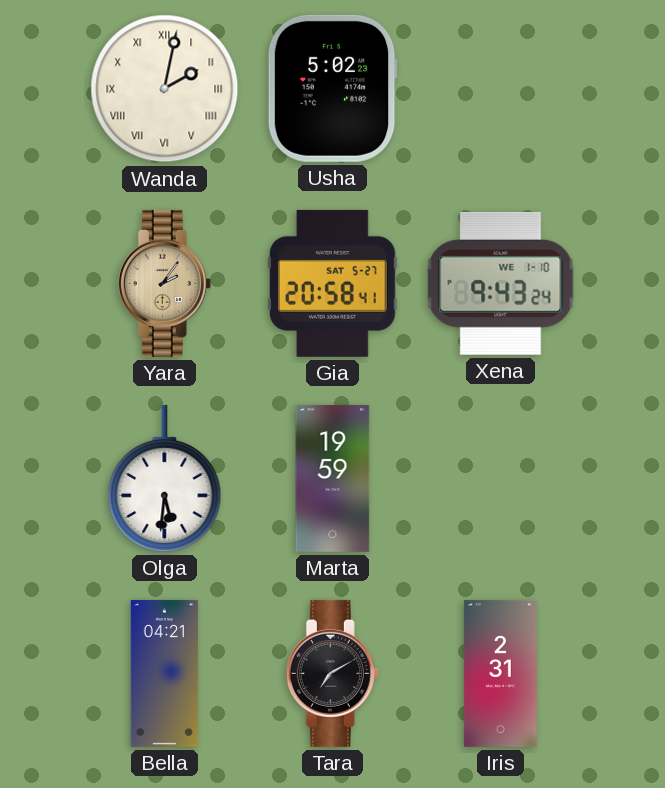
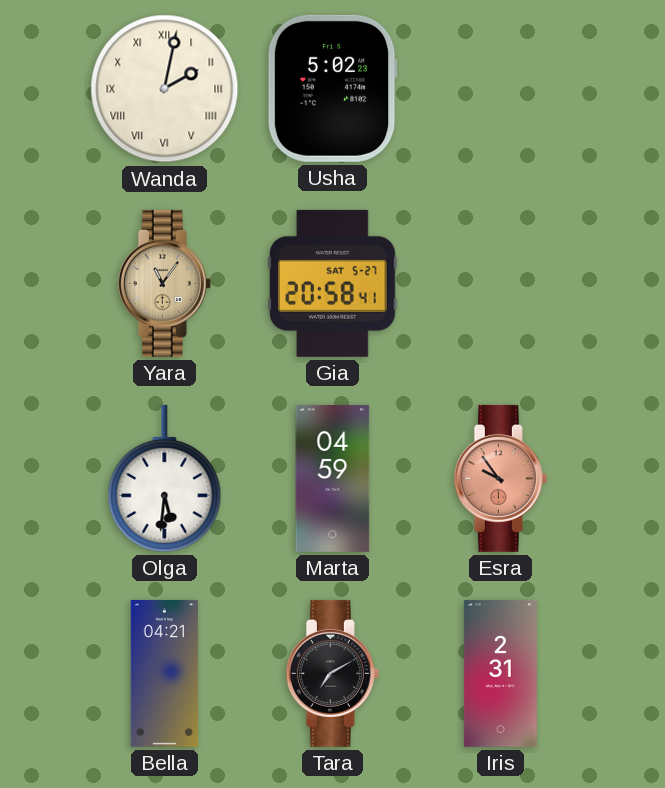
Yara: 2:06 -> 11:06
Xena: 9:43 -> none
Marta: 19:59 -> 04:59
Esra: none -> 9:54
